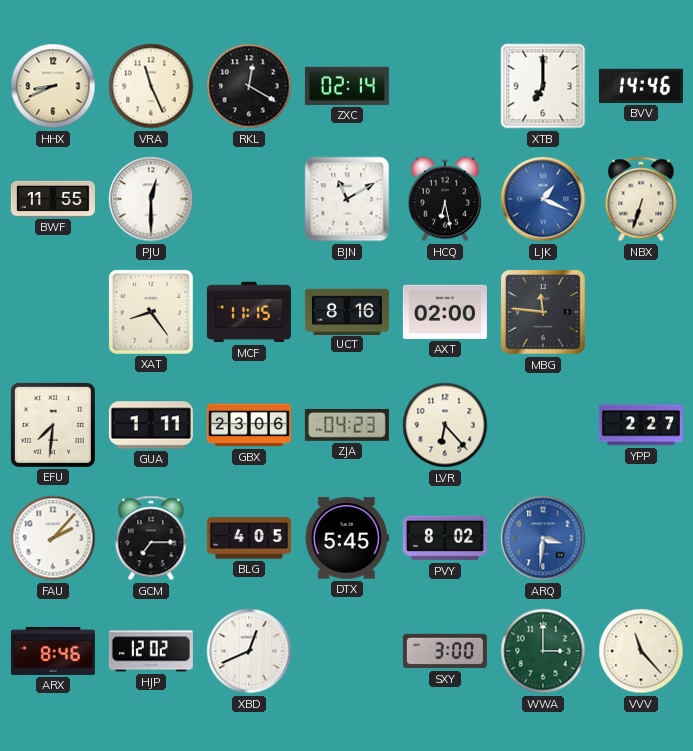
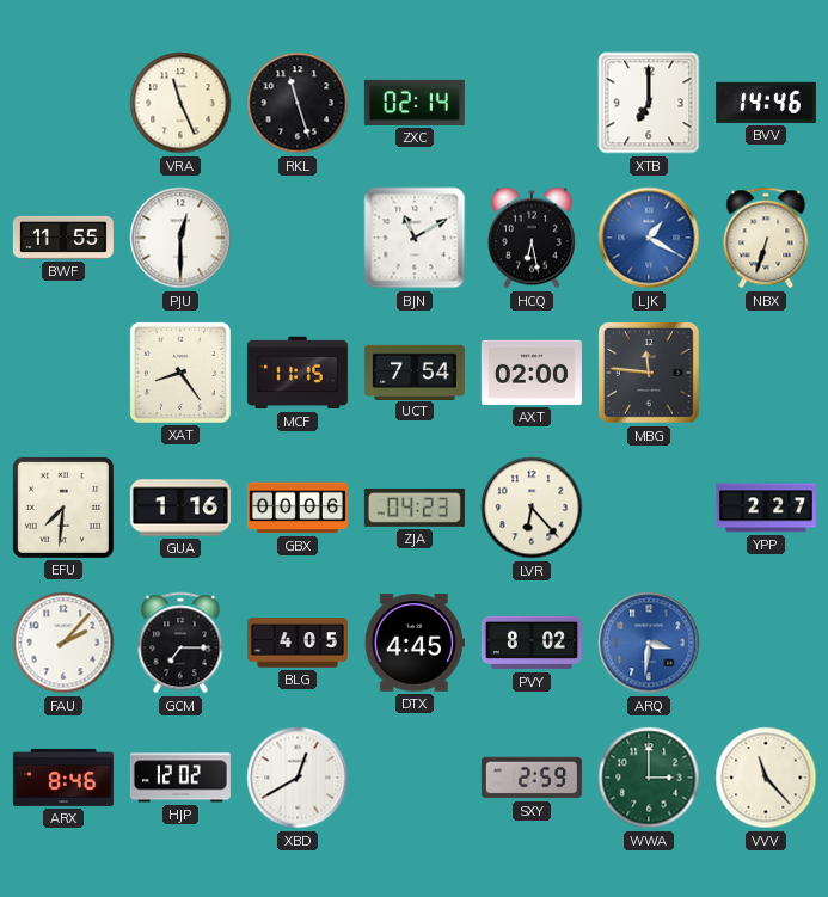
HHX: 8:41 -> none
RKL: 12:20 -> 11:27
LJK: 1:19 -> 1:20
UCT: 8:16 -> 7:54
GUA: 1:11 -> 1:16
GBX: 23:06 -> 00:06
DTX: 5:45 -> 4:45
XBD: 12:41 -> 12:40
SXY: 3:00 -> 2:59
